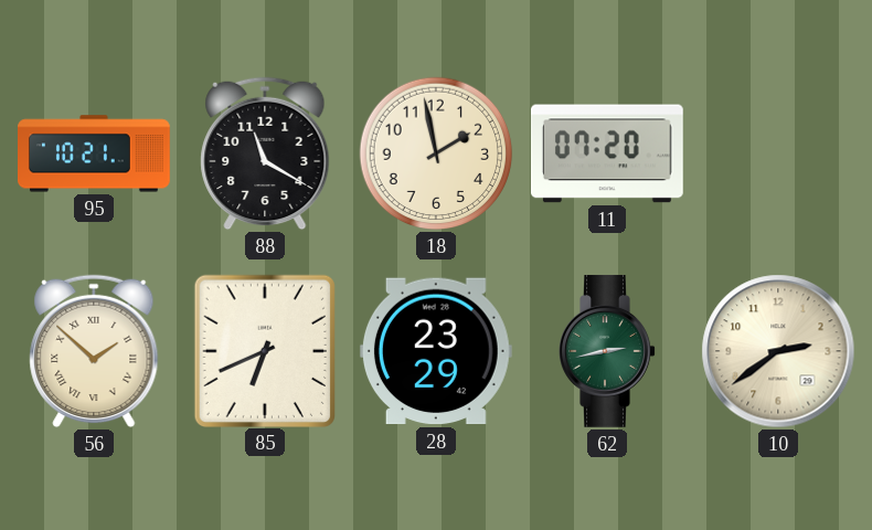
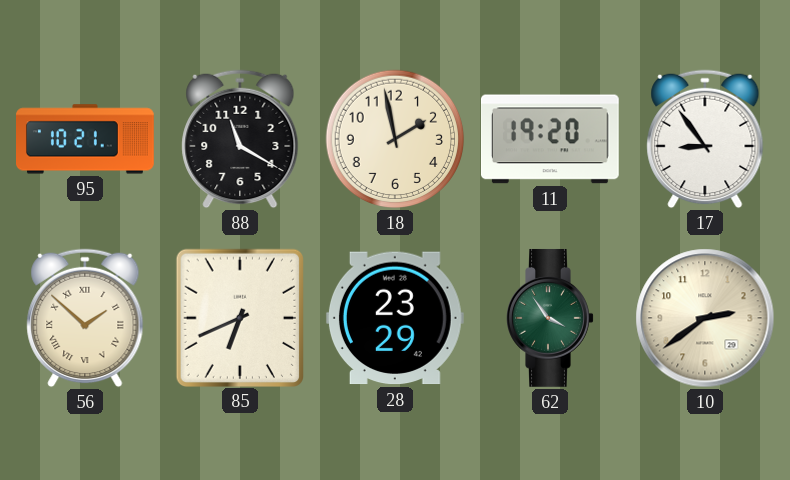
11: 07:20 -> 19:20
17: none -> 8:54
62: 2:43 -> 3:54
